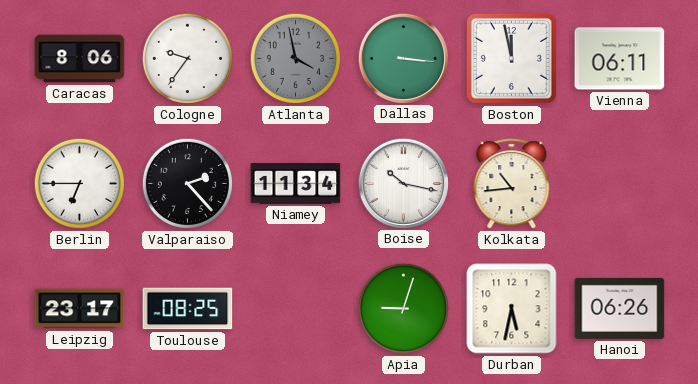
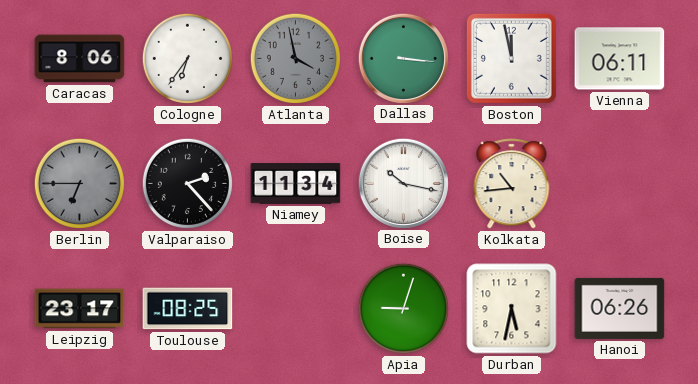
Cologne: 9:36 -> 6:36
Berlin dial: white -> grey
